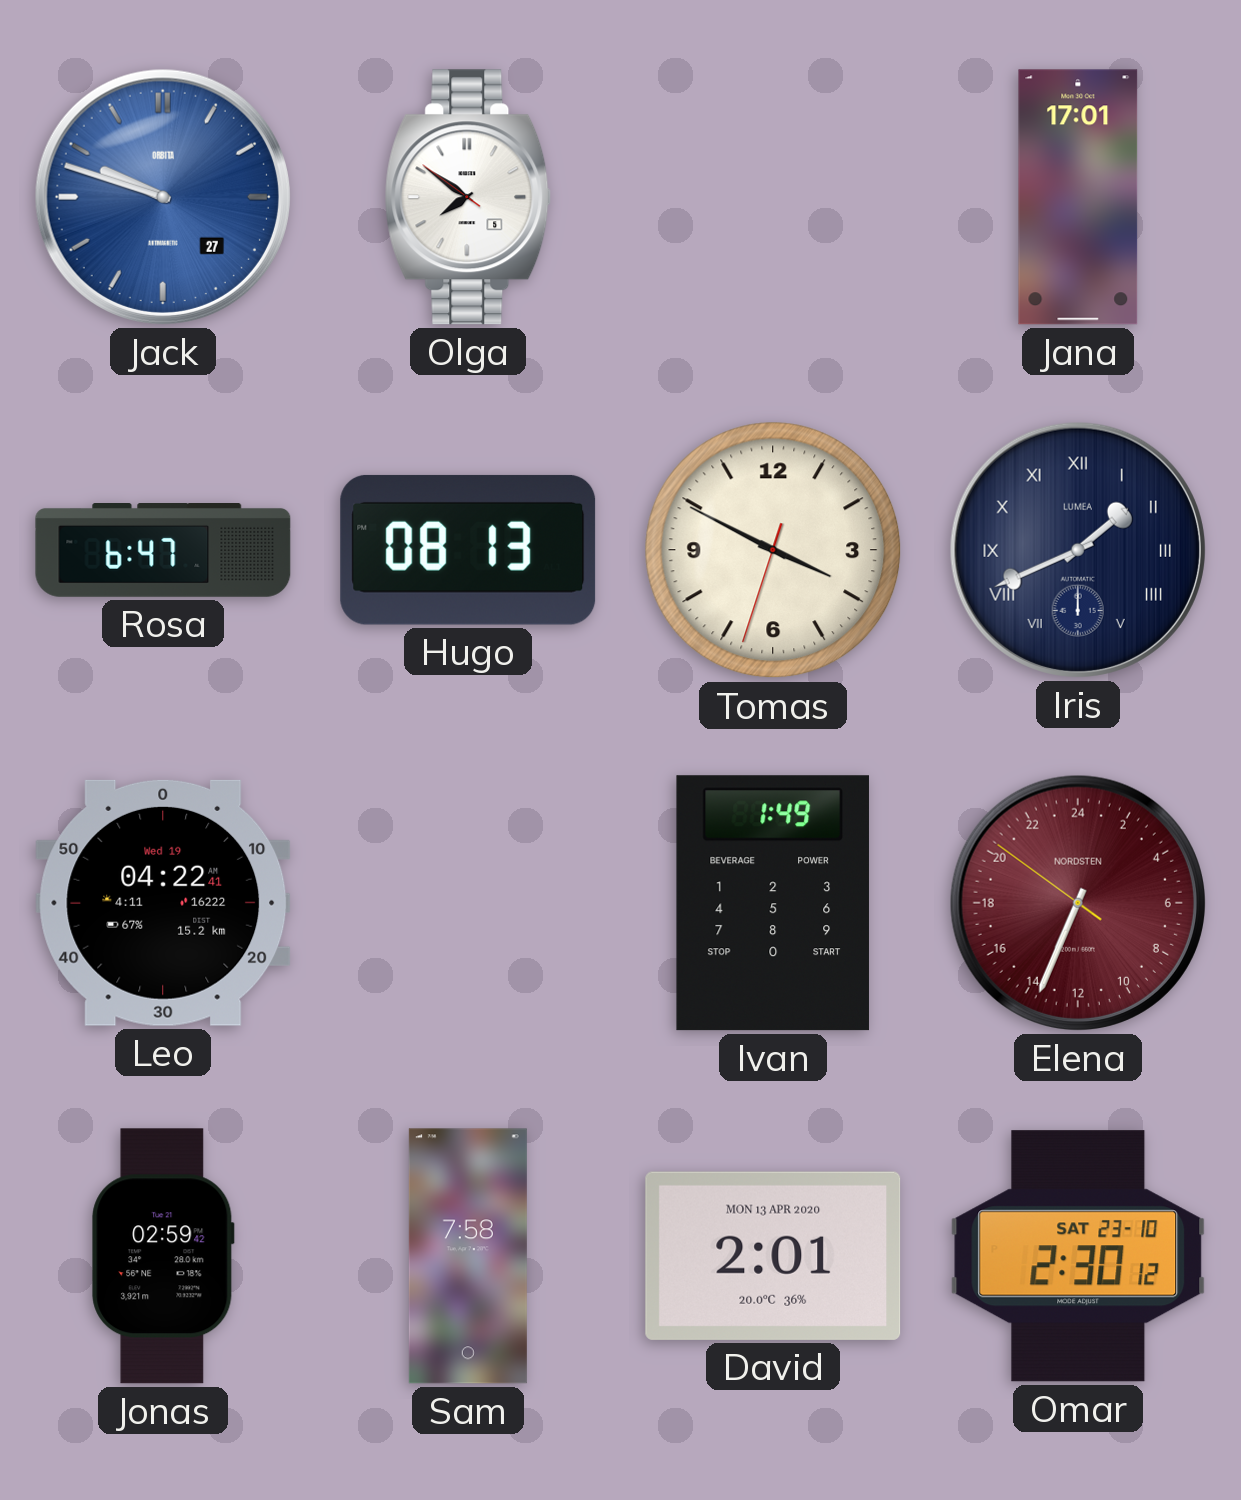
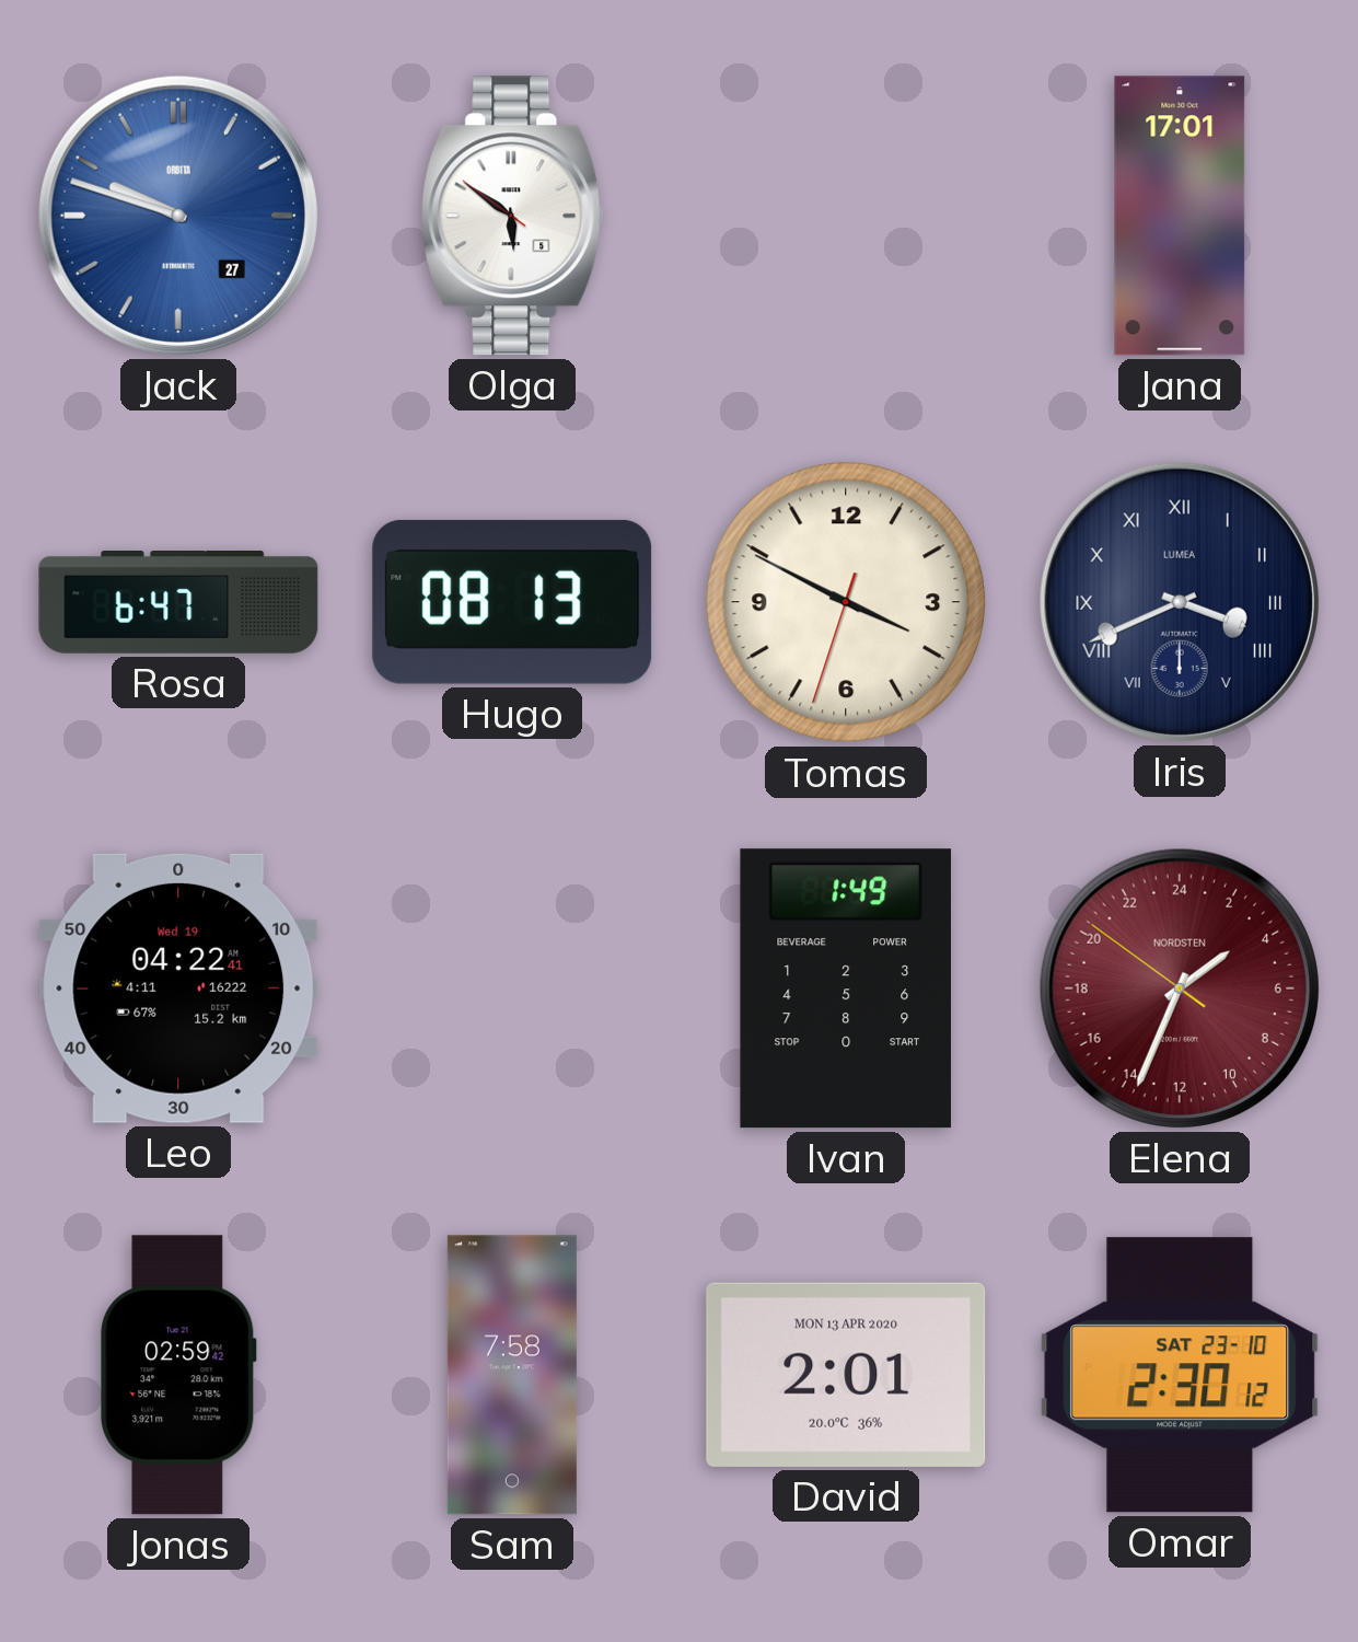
Olga: 7:50 -> 5:50
Iris: 1:41 -> 3:41
Elena: 13:33 -> 3:33
